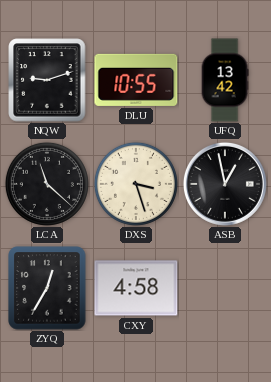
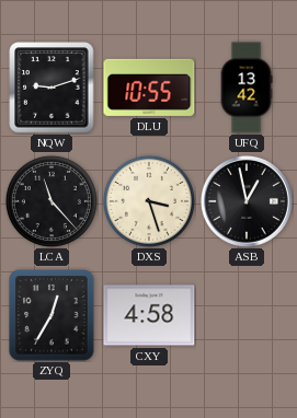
LCA: 11:22 -> 11:23
